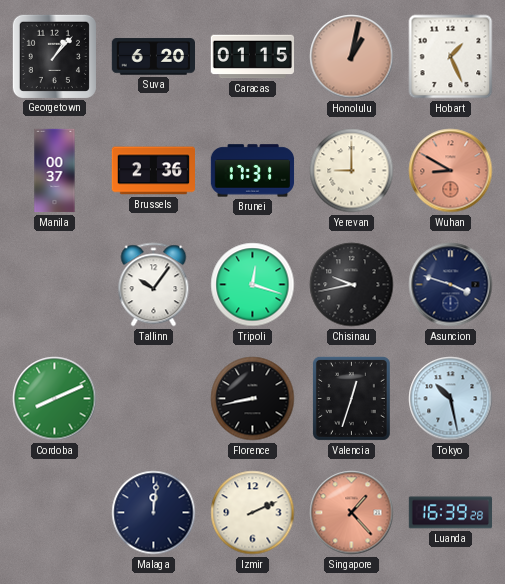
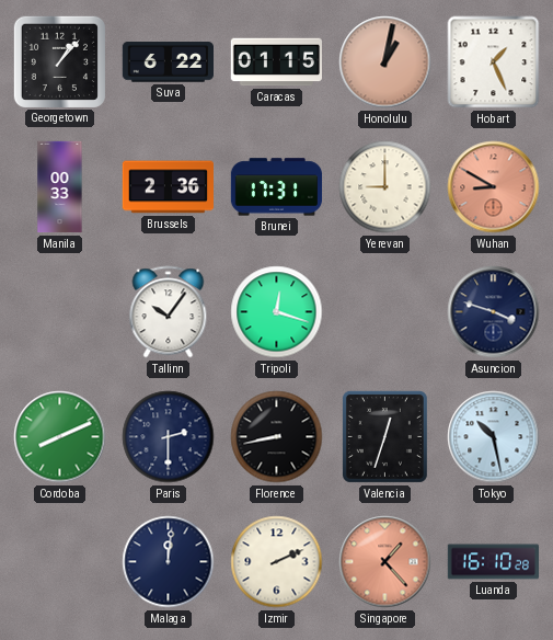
Suva: 6:20 -> 6:22
Manila: 00:37 -> 00:33
Chisinau: 9:43 -> none
Paris: none -> 2:30
Luanda: 16:39 -> 16:10
